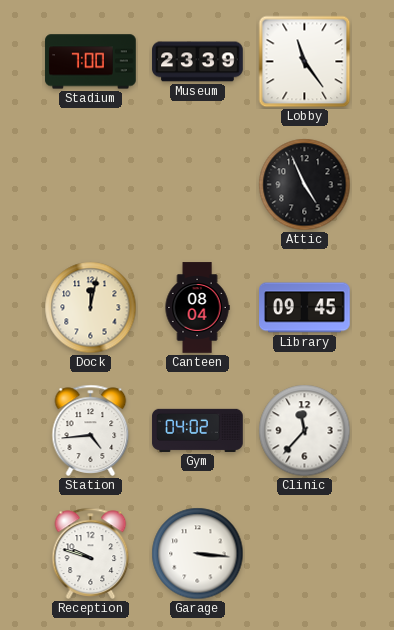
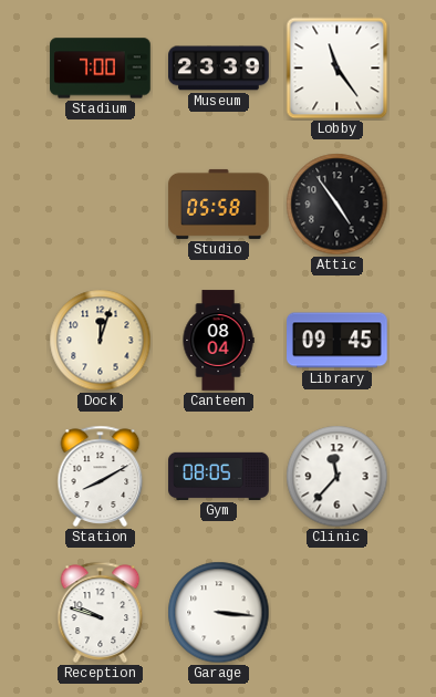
Studio: none -> 05:58
Attic: 4:56 -> 4:54
Dock: 12:02 -> 12:03
Station: 4:44 -> 8:10
Gym: 04:02 -> 08:05
